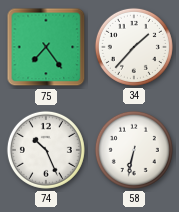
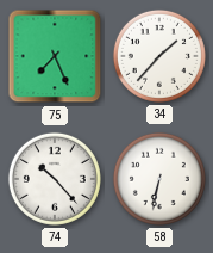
75: 7:24 -> 7:26
74: 10:26 -> 10:23
